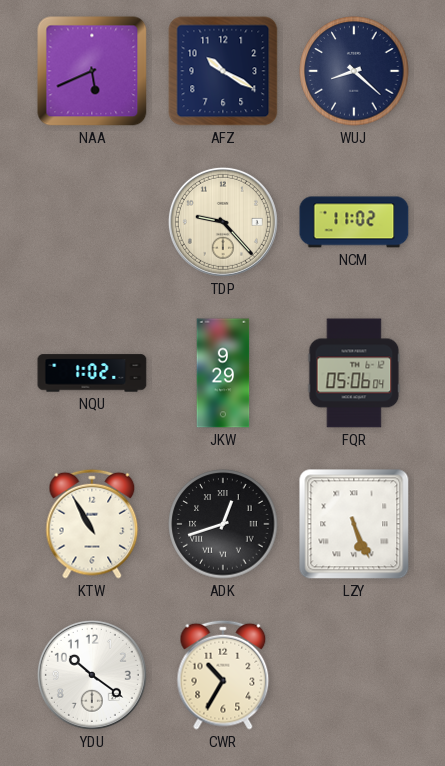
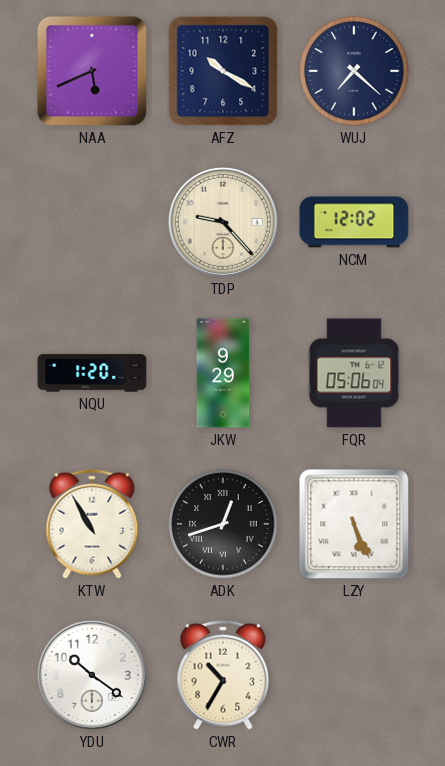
WUJ: 8:22 -> 7:22
NCM: 11:02 -> 12:02
NQU: 1:02 -> 1:20
